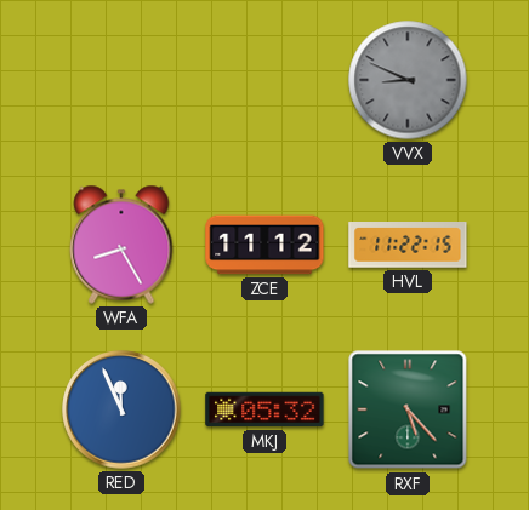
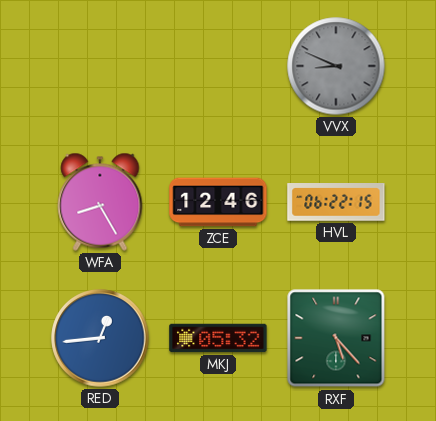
ZCE: 11:12 -> 12:46
HVL: 11:22 -> 06:22
RED: 11:56 -> 12:44
